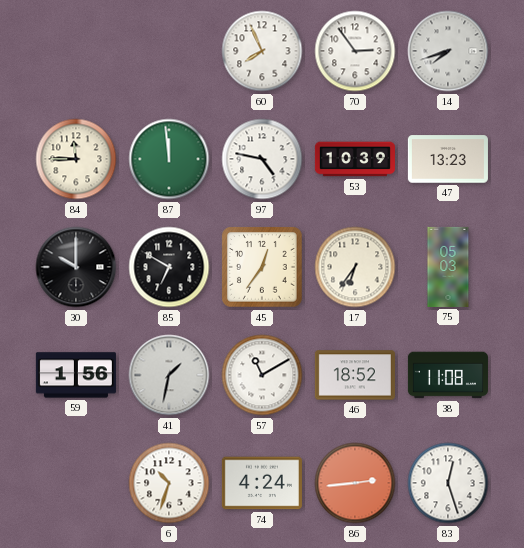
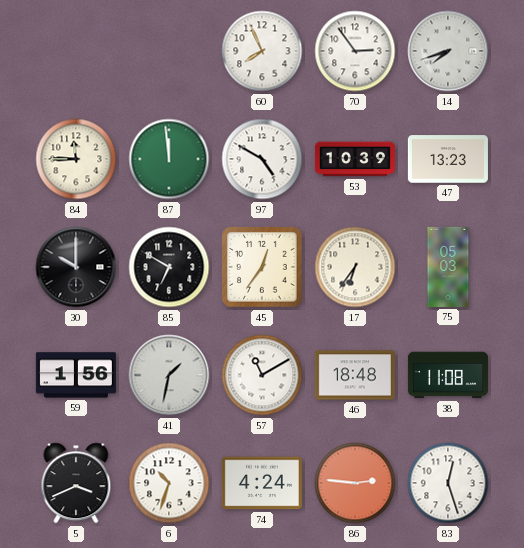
97: 4:47 -> 4:50
46: 18:52 -> 18:48
5: none -> 3:41
86: 2:44 -> 2:46
